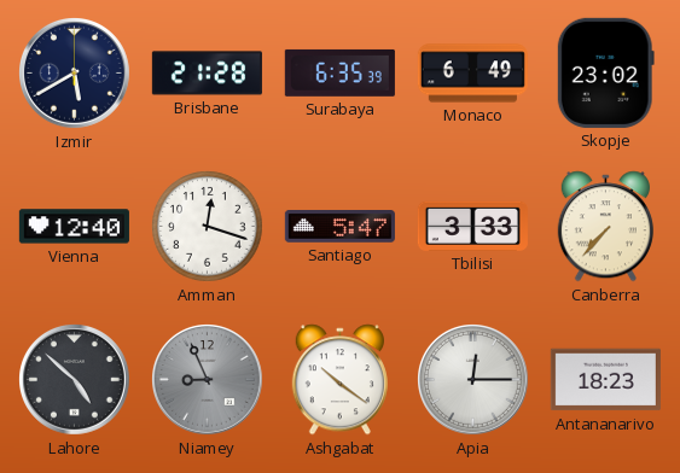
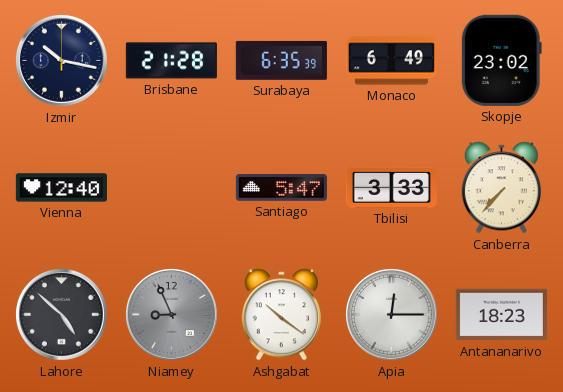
Izmir: 5:40 -> 10:17
Amman: 12:18 -> none
